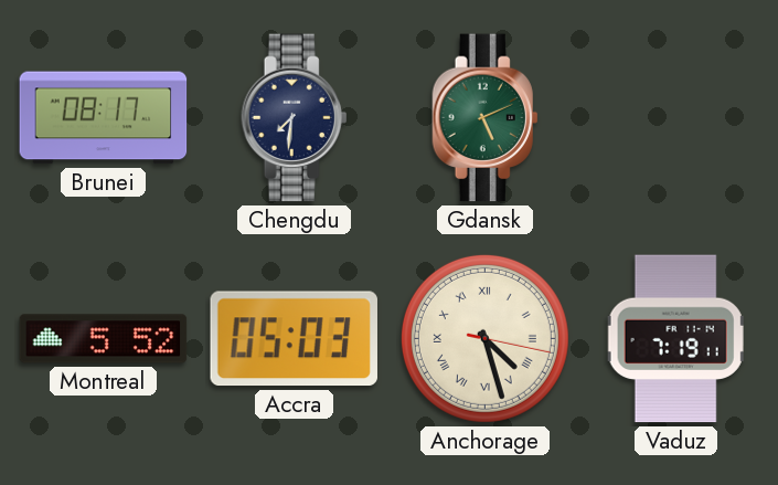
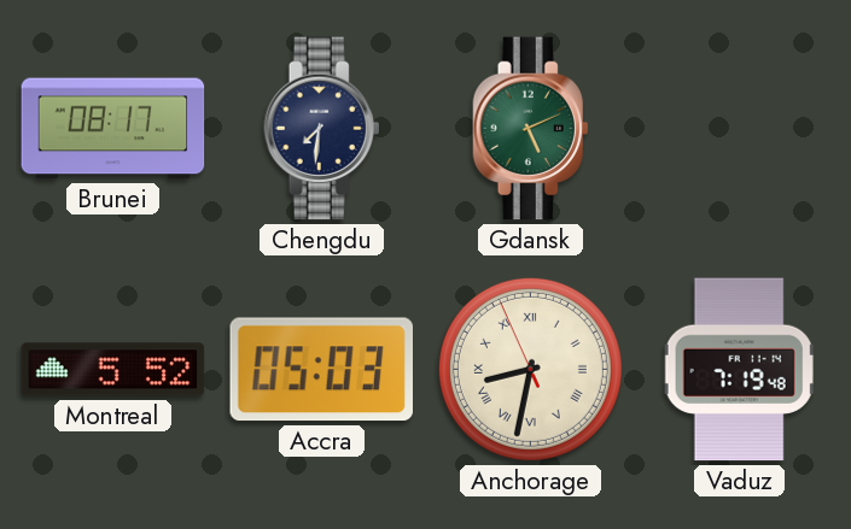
Anchorage: 4:27 -> 8:31
Vaduz: 7:19:11 -> 7:19:48
